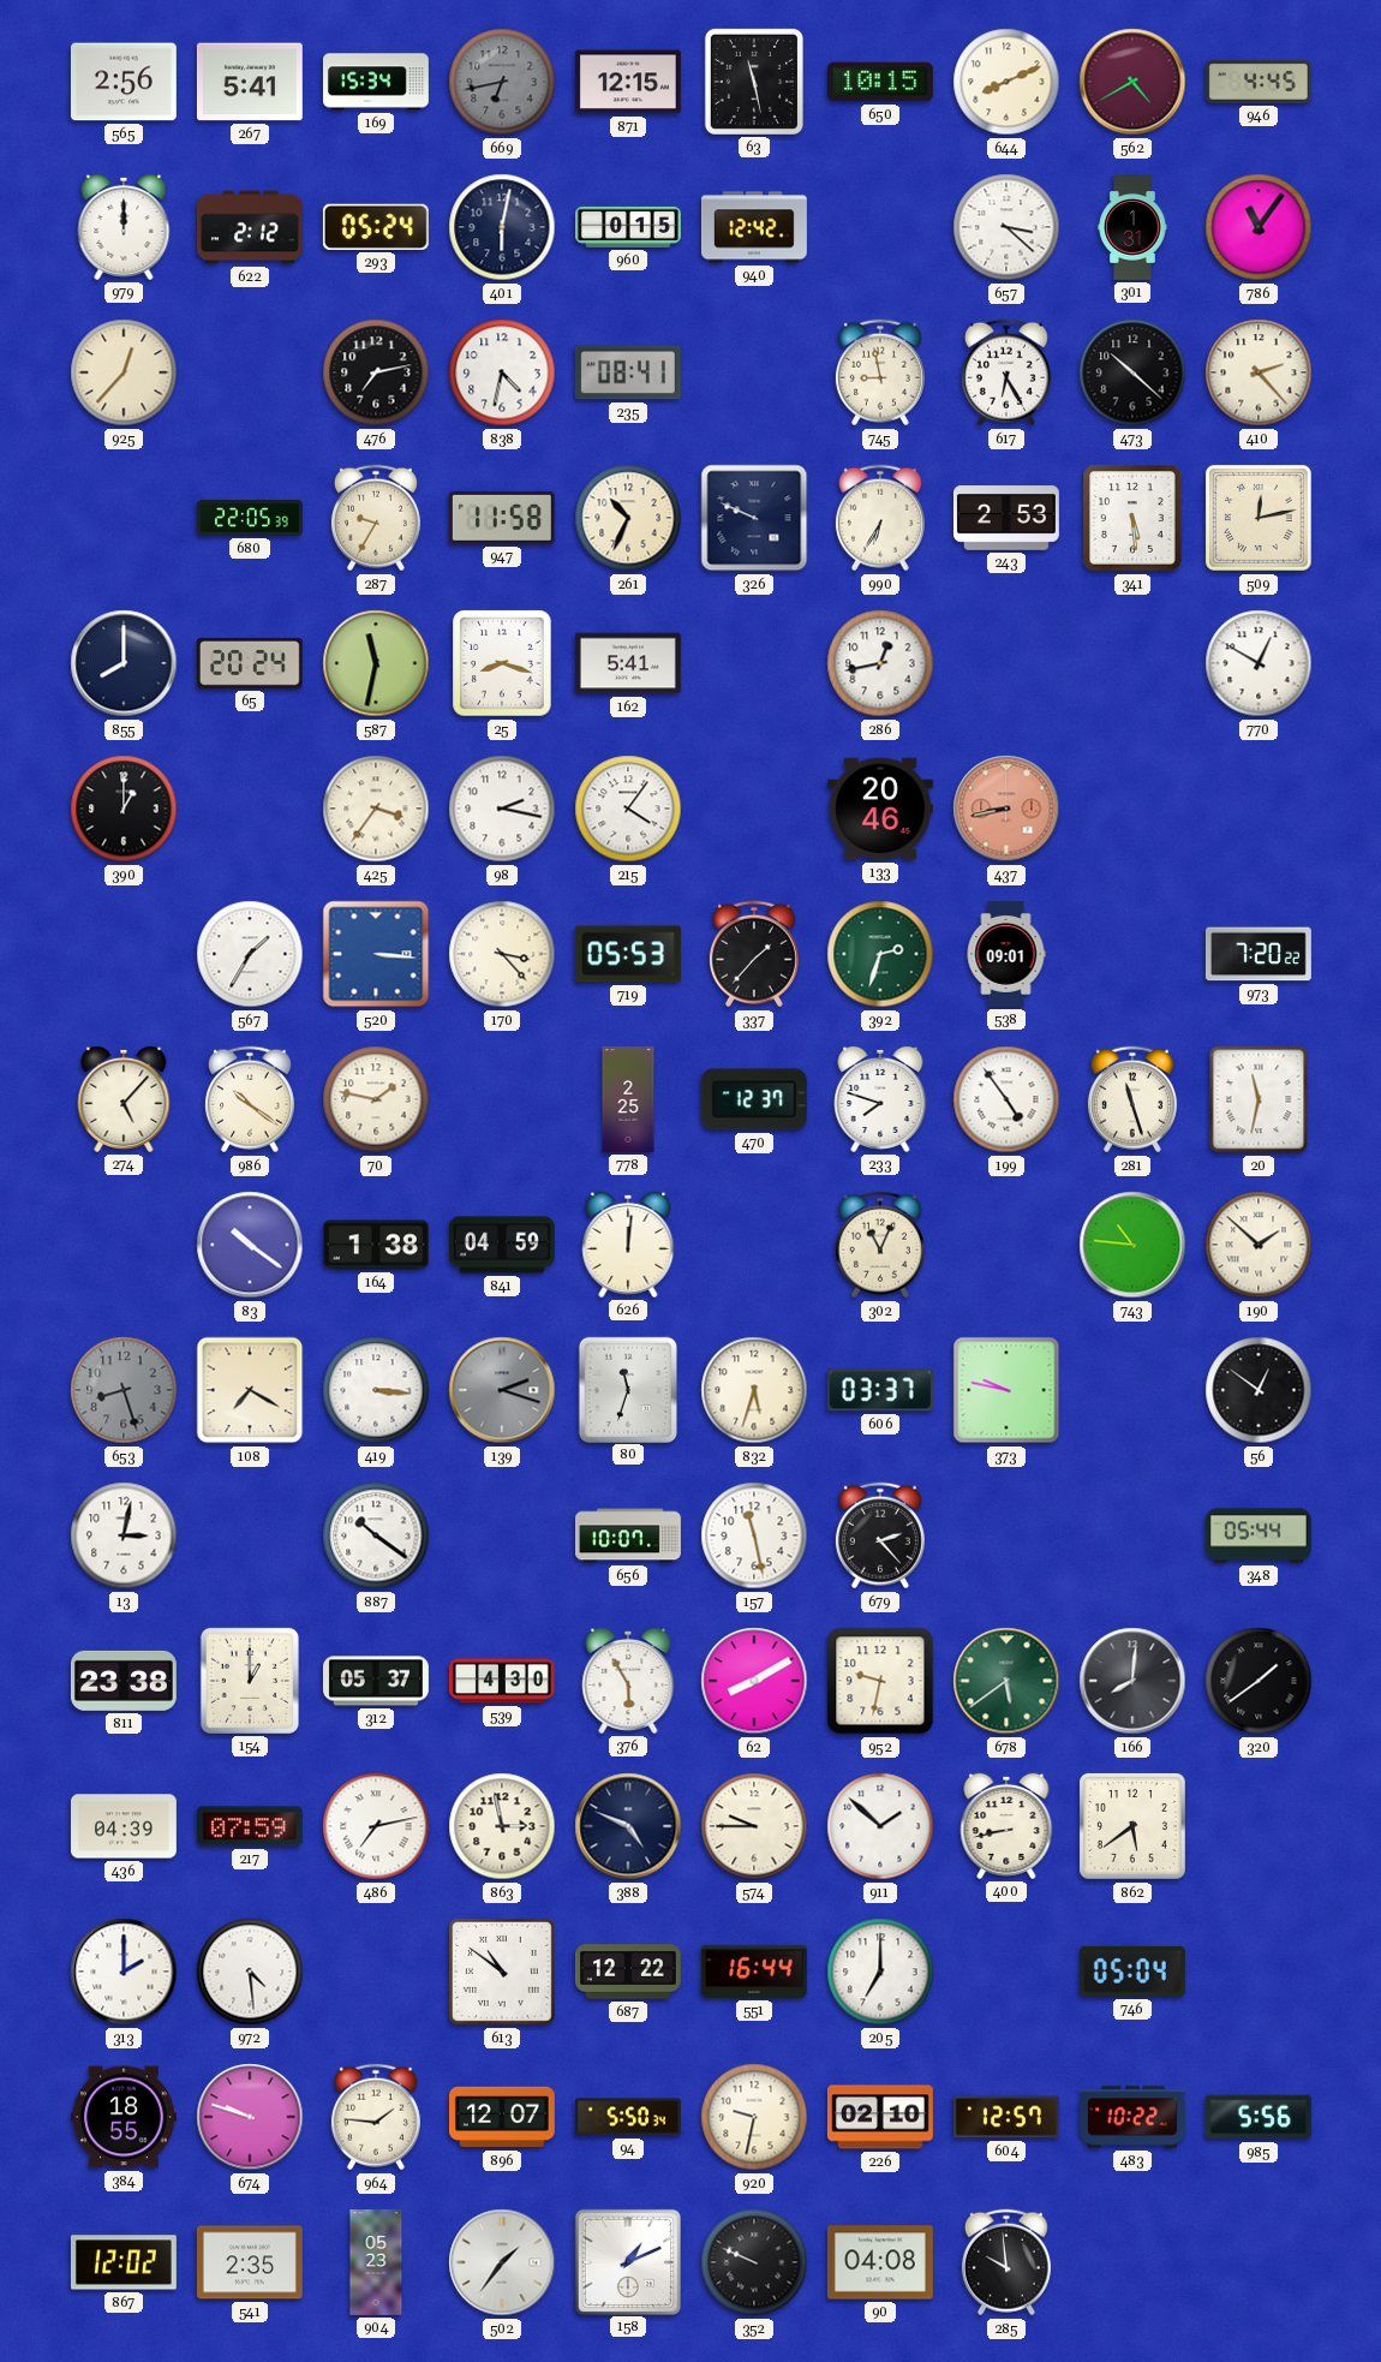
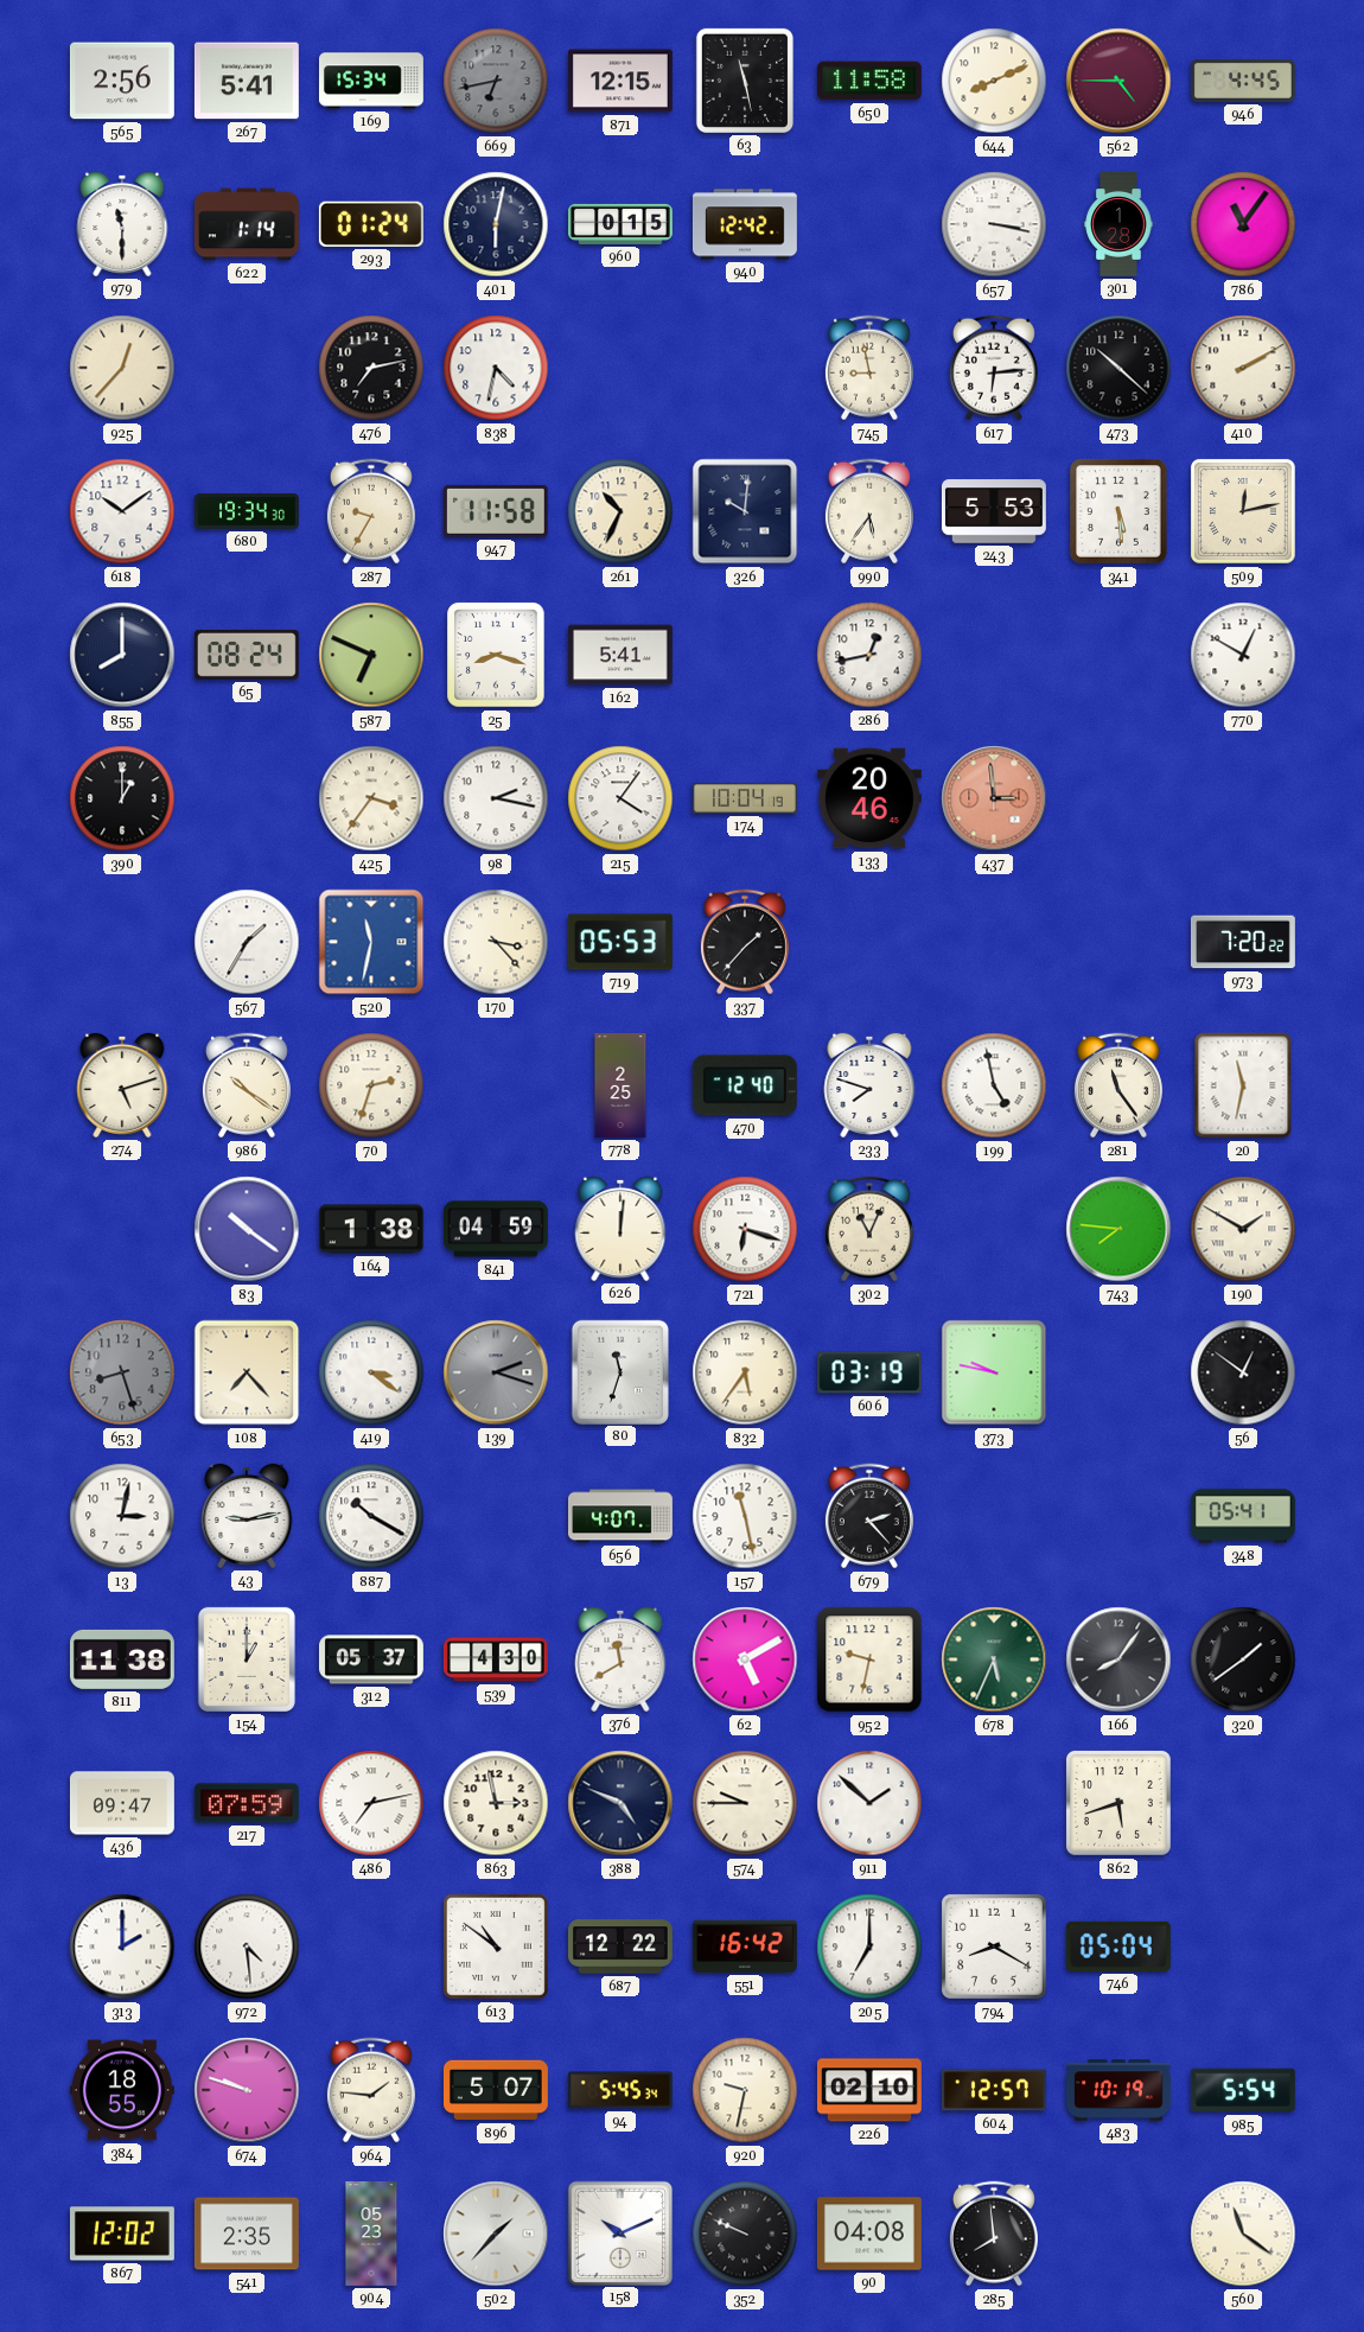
650: 10:15 -> 11:58
562: 4:40 -> 4:45
979: 12:00 -> 11:30
622: 2:12 -> 1:14
293: 05:24 -> 01:24
657: 3:22 -> 3:17
301: 1:31 -> 1:28
235: 08:41 -> none
617: 6:25 -> 6:14
410: 2:23 -> 2:10
618: none -> 10:09
680: 22:05 -> 19:34
326: 9:49 -> 10:01
990: 6:35 -> 5:36
243: 2:53 -> 5:53
65: 20:24 -> 08:24
587: 11:32 -> 6:49
174: none -> 10:04
437: 8:43 -> 2:59
520: 3:16 -> 11:32
392: 2:33 -> none
538: 09:01 -> none
274: 5:07 -> 5:12
70: 1:47 -> 2:33
470: 12:37 -> 12:40
199: 4:54 -> 4:58
281: 11:27 -> 11:24
721: none -> 6:18
743: 10:46 -> 7:46
190: 1:52 -> 1:50
108: 7:20 -> 7:23
419: 3:16 -> 3:21
832: 5:33 -> 5:36
606: 03:37 -> 03:19
43: none -> 9:13
887: 10:21 -> 10:20
656: 10:07 -> 4:07
348: 05:44 -> 05:41
811: 23:38 -> 11:38
376: 5:55 -> 11:40
62: 8:10 -> 5:10
678: 5:39 -> 5:34
166: 8:01 -> 8:06
436: 04:39 -> 09:47
400: 8:43 -> none
862: 5:39 -> 5:42
551: 16:44 -> 16:42
794: none -> 8:20
896: 12:07 -> 5:07
94: 5:50 -> 5:45
483: 10:22 -> 10:19
985: 5:56 -> 5:54
502: 1:36 -> 1:37
158: 1:11 -> 10:11
285: 9:59 -> 7:59
560: none -> 11:21
